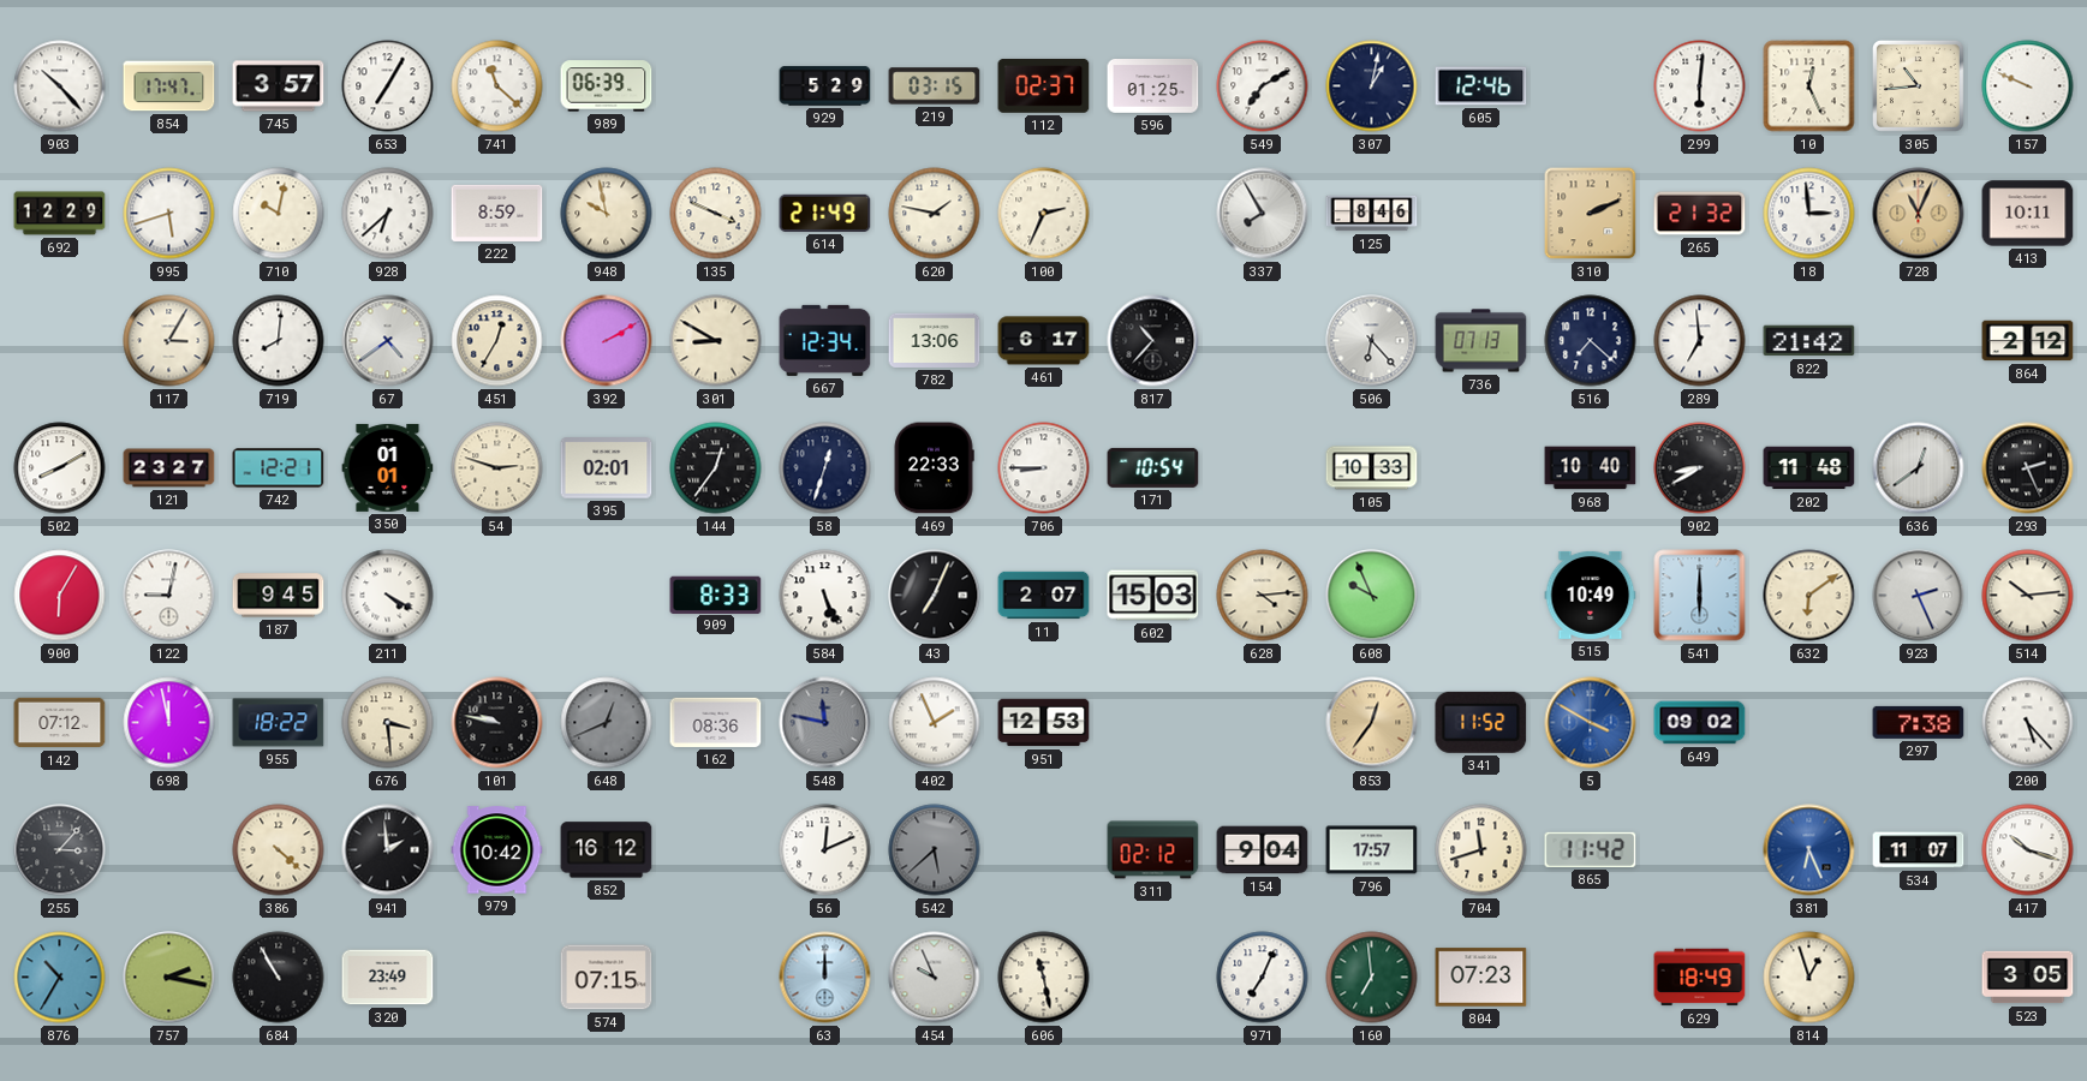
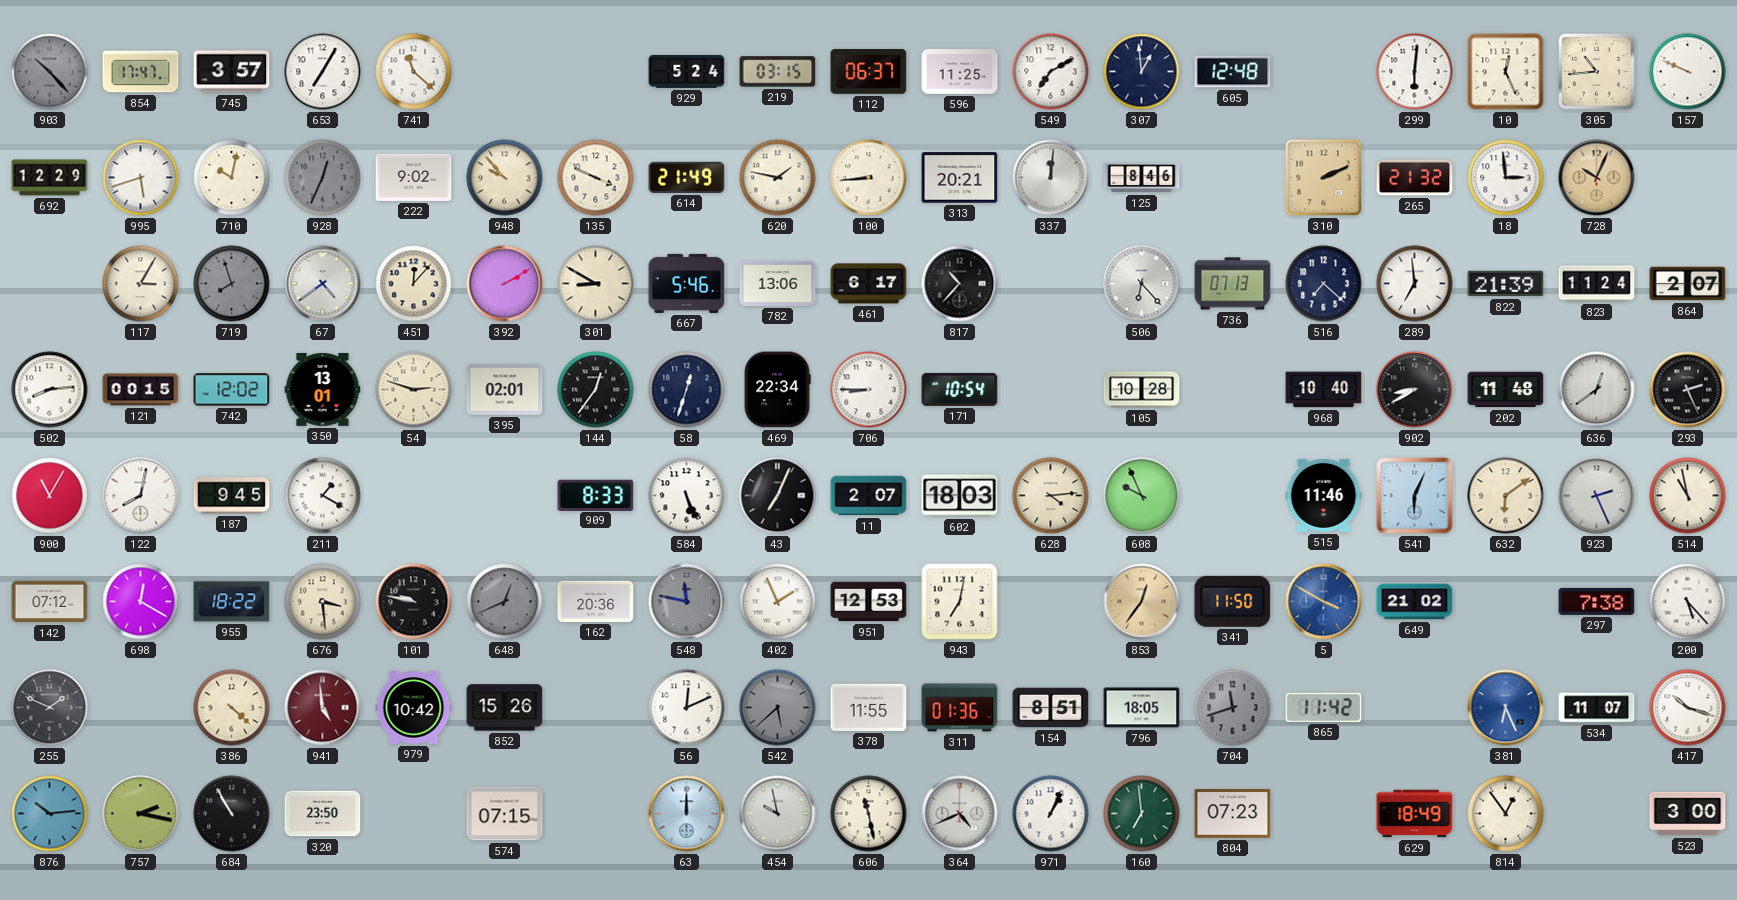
903 dial: white -> grey
989: 06:39 -> none
929: 5:29 -> 5:24
112: 02:37 -> 06:37
596: 01:25 -> 11:25
307: 1:02 -> 12:59
605: 12:46 -> 12:48
928: 6:38 -> 12:34
928 dial: white -> grey
222: 8:59 -> 9:02
948: 9:58 -> 9:53
100: 2:34 -> 8:44
313: none -> 20:21
337: 7:55 -> 12:01
728: 11:04 -> 10:04
413: 10:11 -> none
719: 8:01 -> 7:57
719 dial: white -> grey
451: 12:35 -> 12:07
667: 12:34 -> 5:46
822: 21:42 -> 21:39
823: none -> 11:24
864: 2:12 -> 2:07
502: 8:10 -> 8:14
121: 23:27 -> 00:15
742: 12:21 -> 12:02
350: 01:01 -> 13:01
469: 22:33 -> 22:34
105: 10:33 -> 10:28
900: 6:05 -> 11:05
122: 9:02 -> 8:02
211: 4:20 -> 1:20
602: 15:03 -> 18:03
515: 10:49 -> 11:46
541: 6:00 -> 6:04
514: 10:14 -> 10:58
698: 11:58 -> 12:20
162: 08:36 -> 20:36
943: none -> 7:02
341: 11:52 -> 11:50
649: 09:02 -> 21:02
255: 3:07 -> 1:49
941: 1:59 -> 4:59
941 dial: black -> burgundy
852: 16:12 -> 15:26
378: none -> 11:55
311: 02:12 -> 01:36
154: 9:04 -> 8:51
796: 17:57 -> 18:05
704 dial: cream -> grey
876: 10:35 -> 10:14
320: 23:49 -> 23:50
454: 9:56 -> 9:58
364: none -> 4:41
971: 7:04 -> 1:04
814: 12:57 -> 12:54
523: 3:05 -> 3:00
